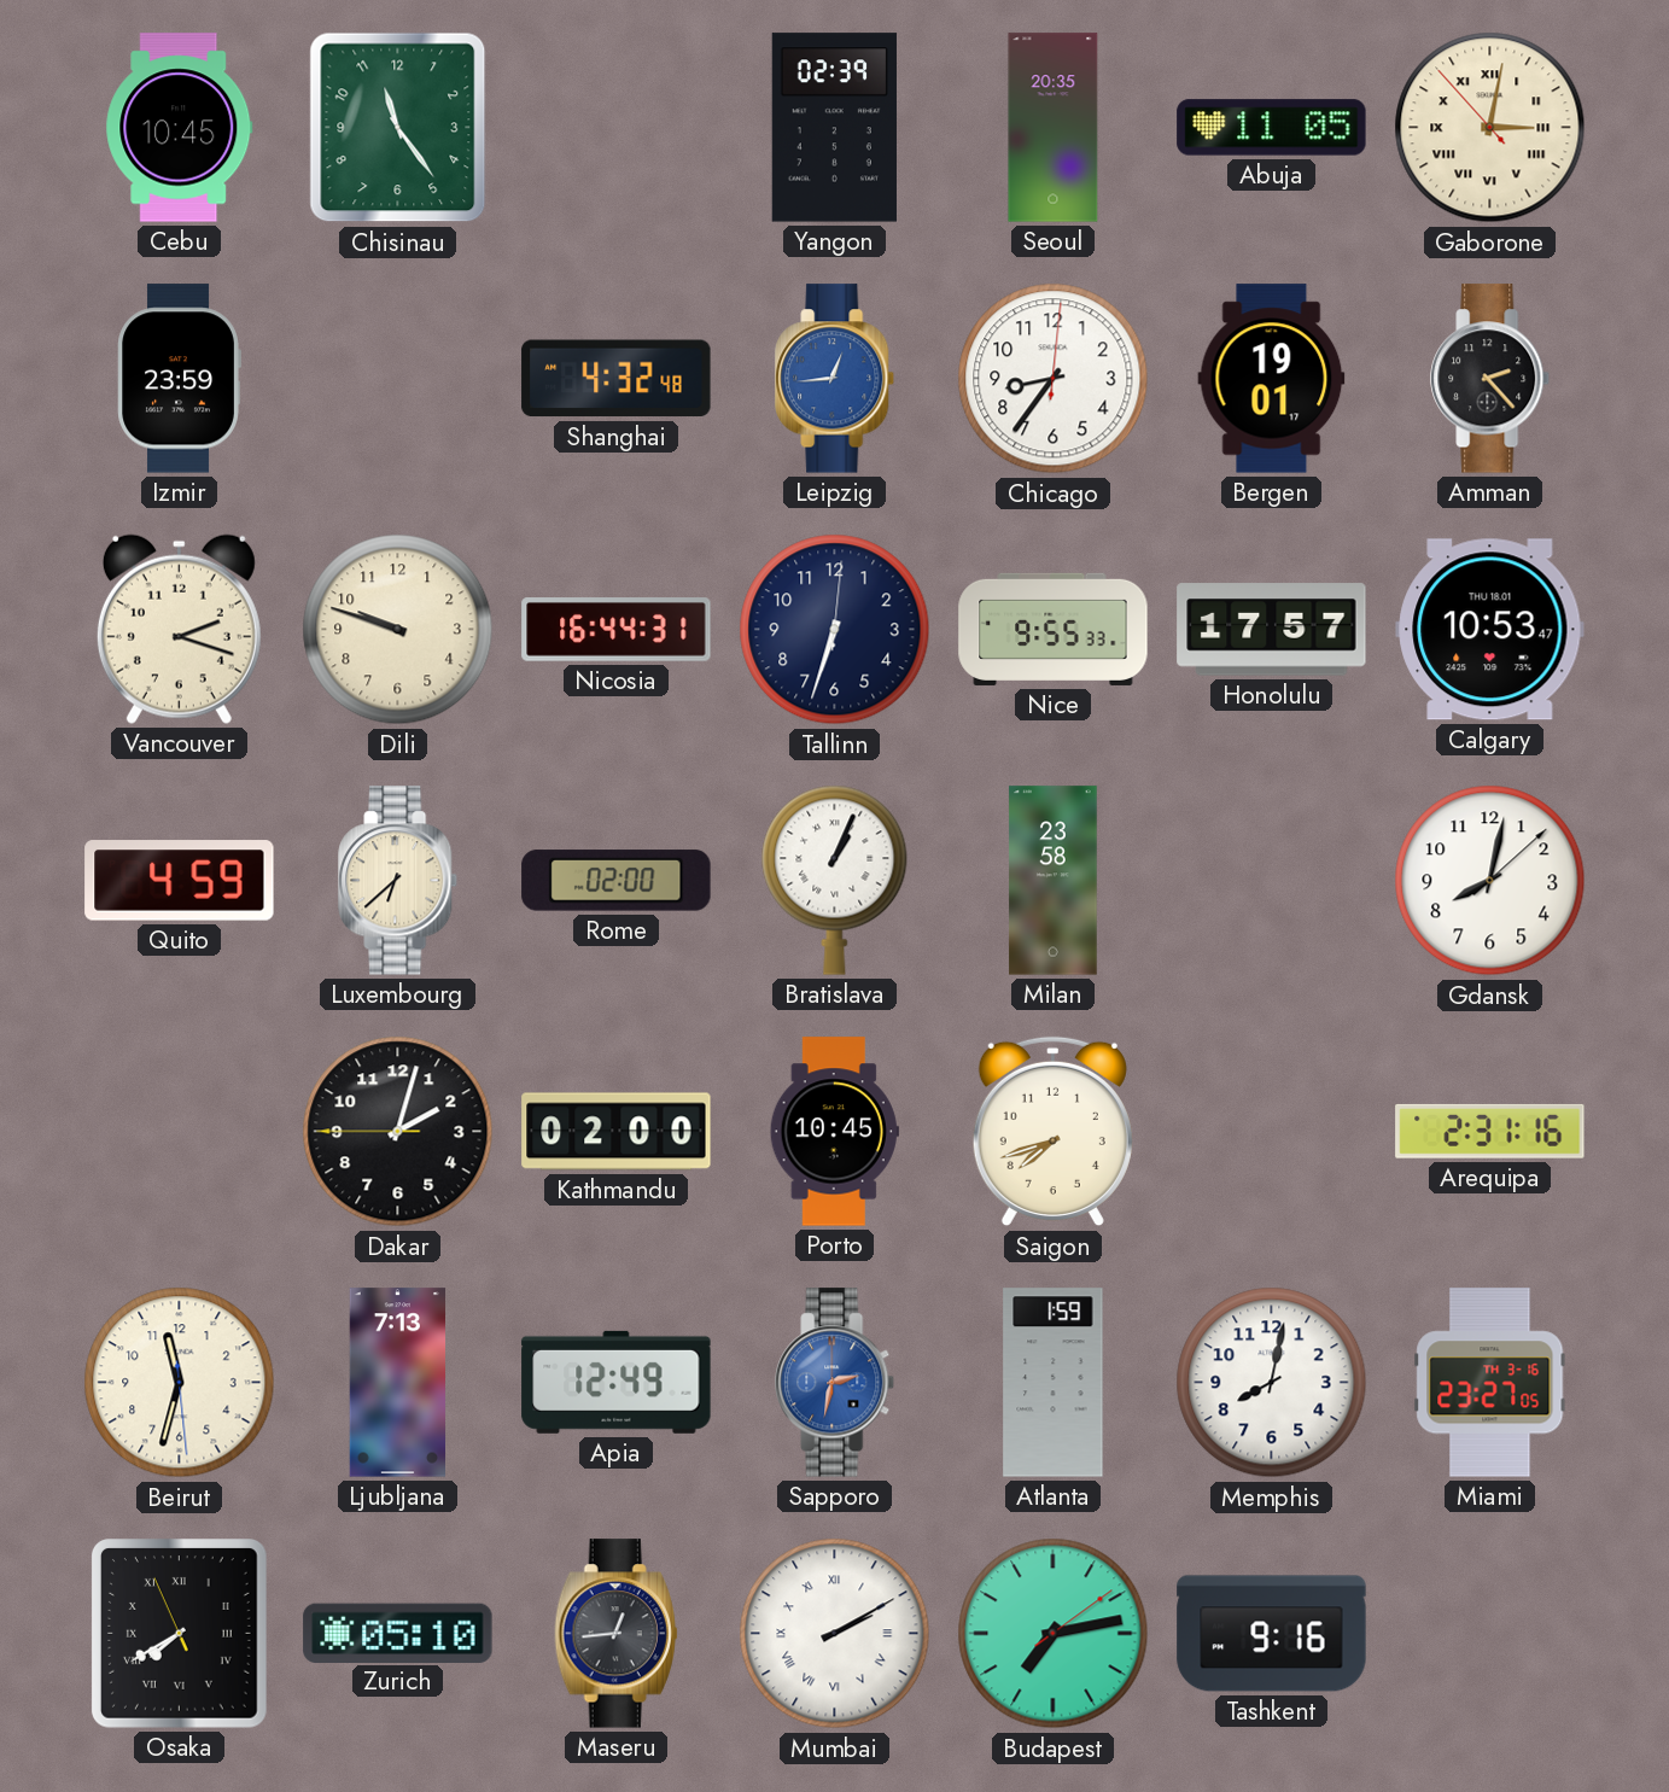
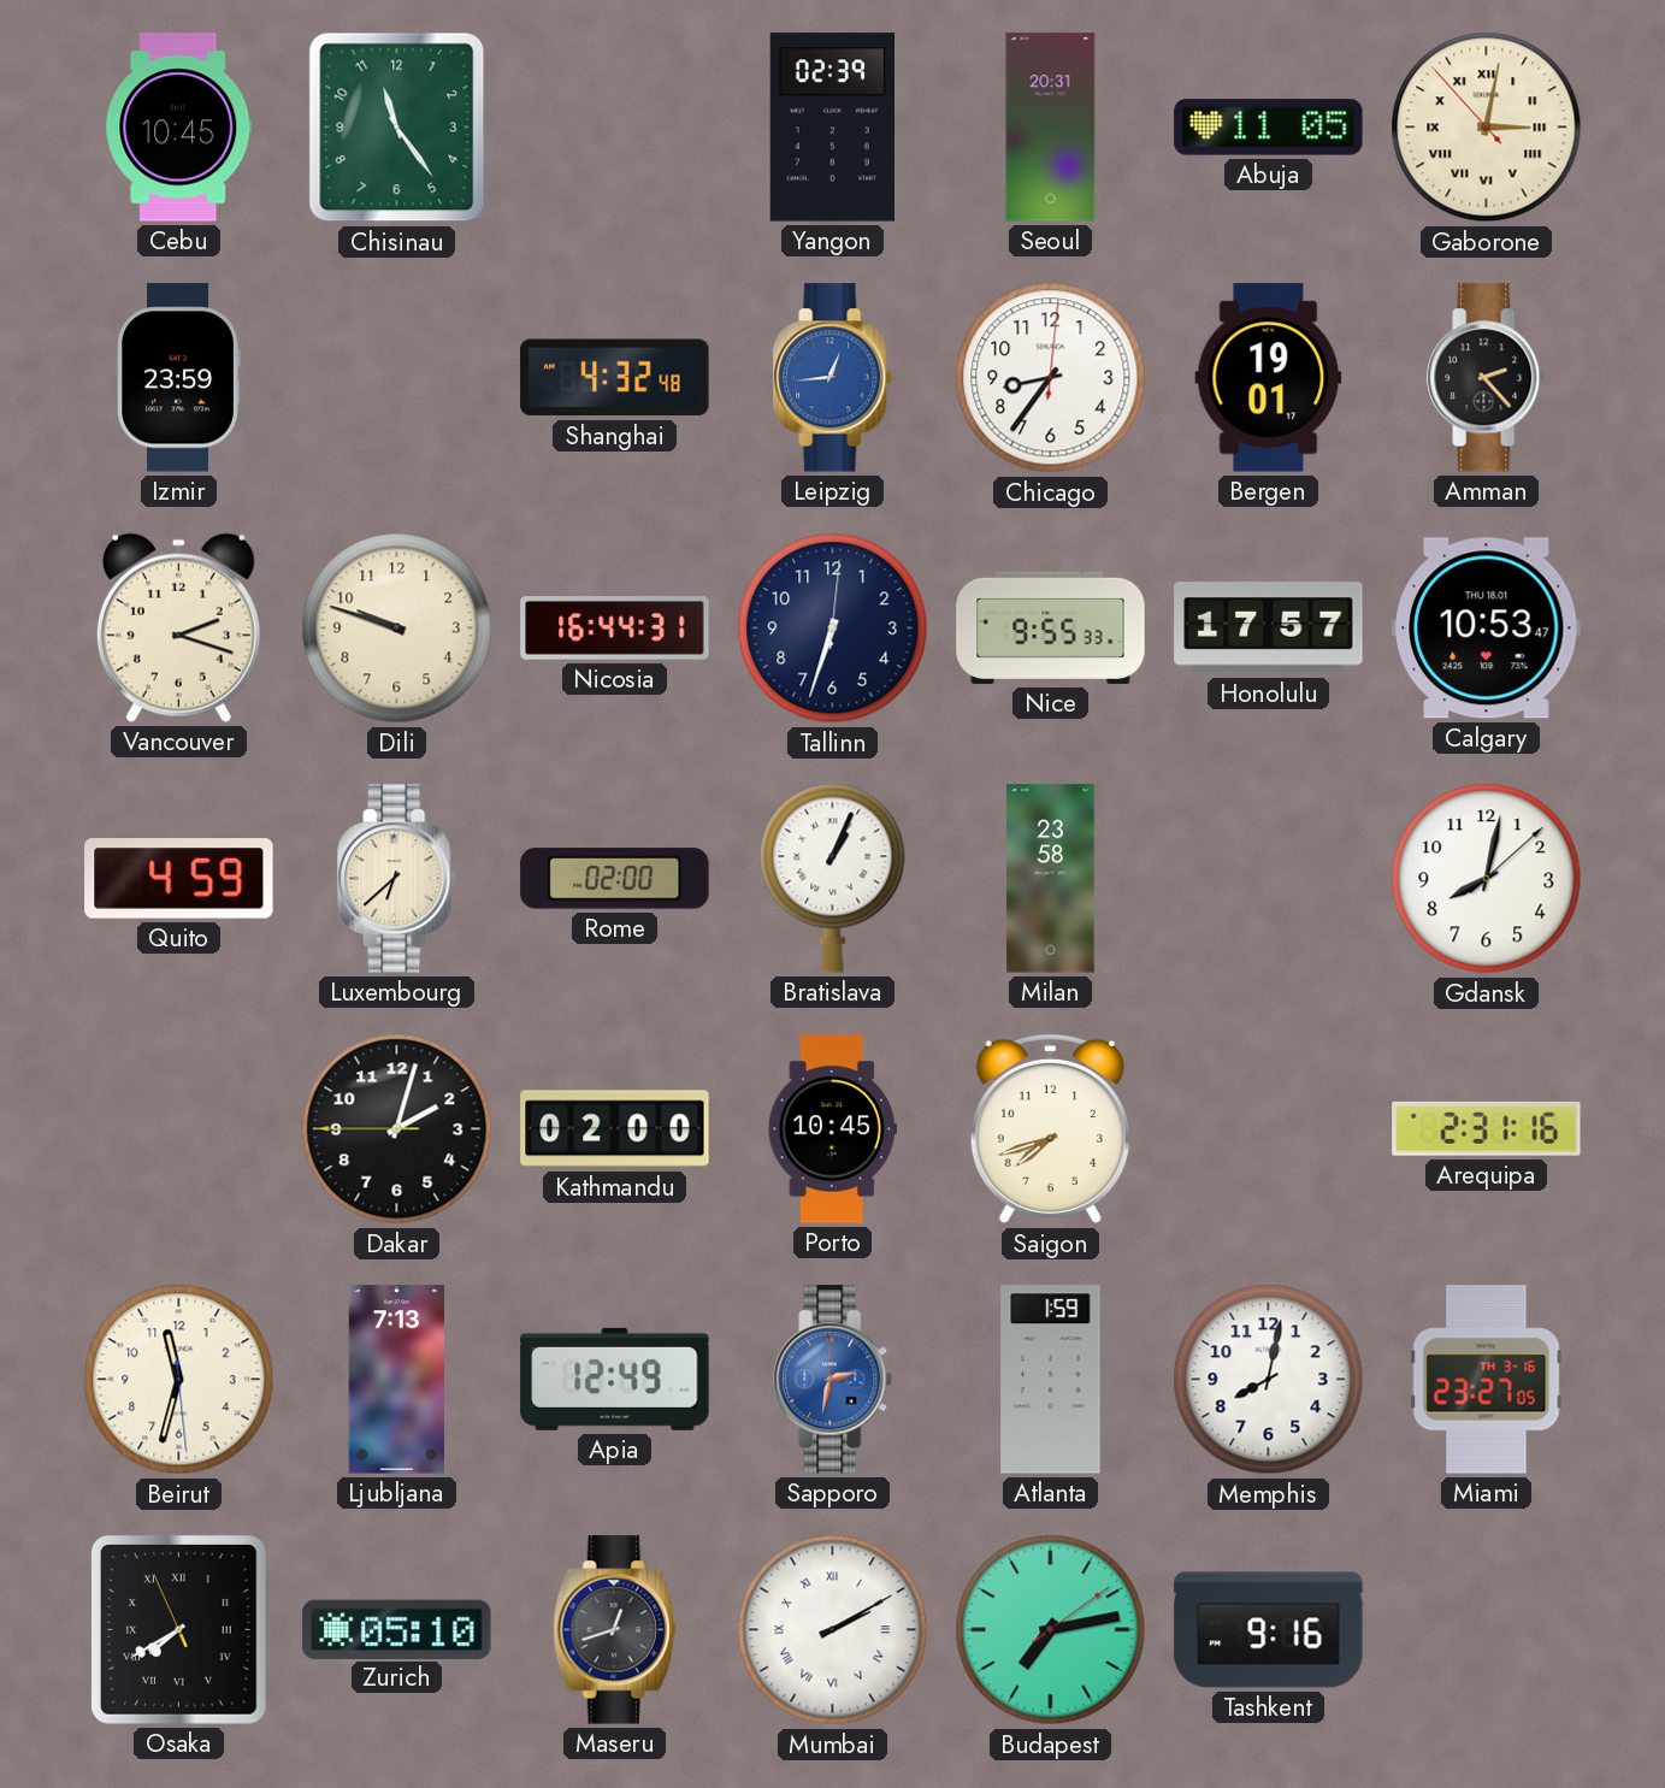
Seoul: 20:35 -> 20:31
Maseru: 12:44 -> 12:42
